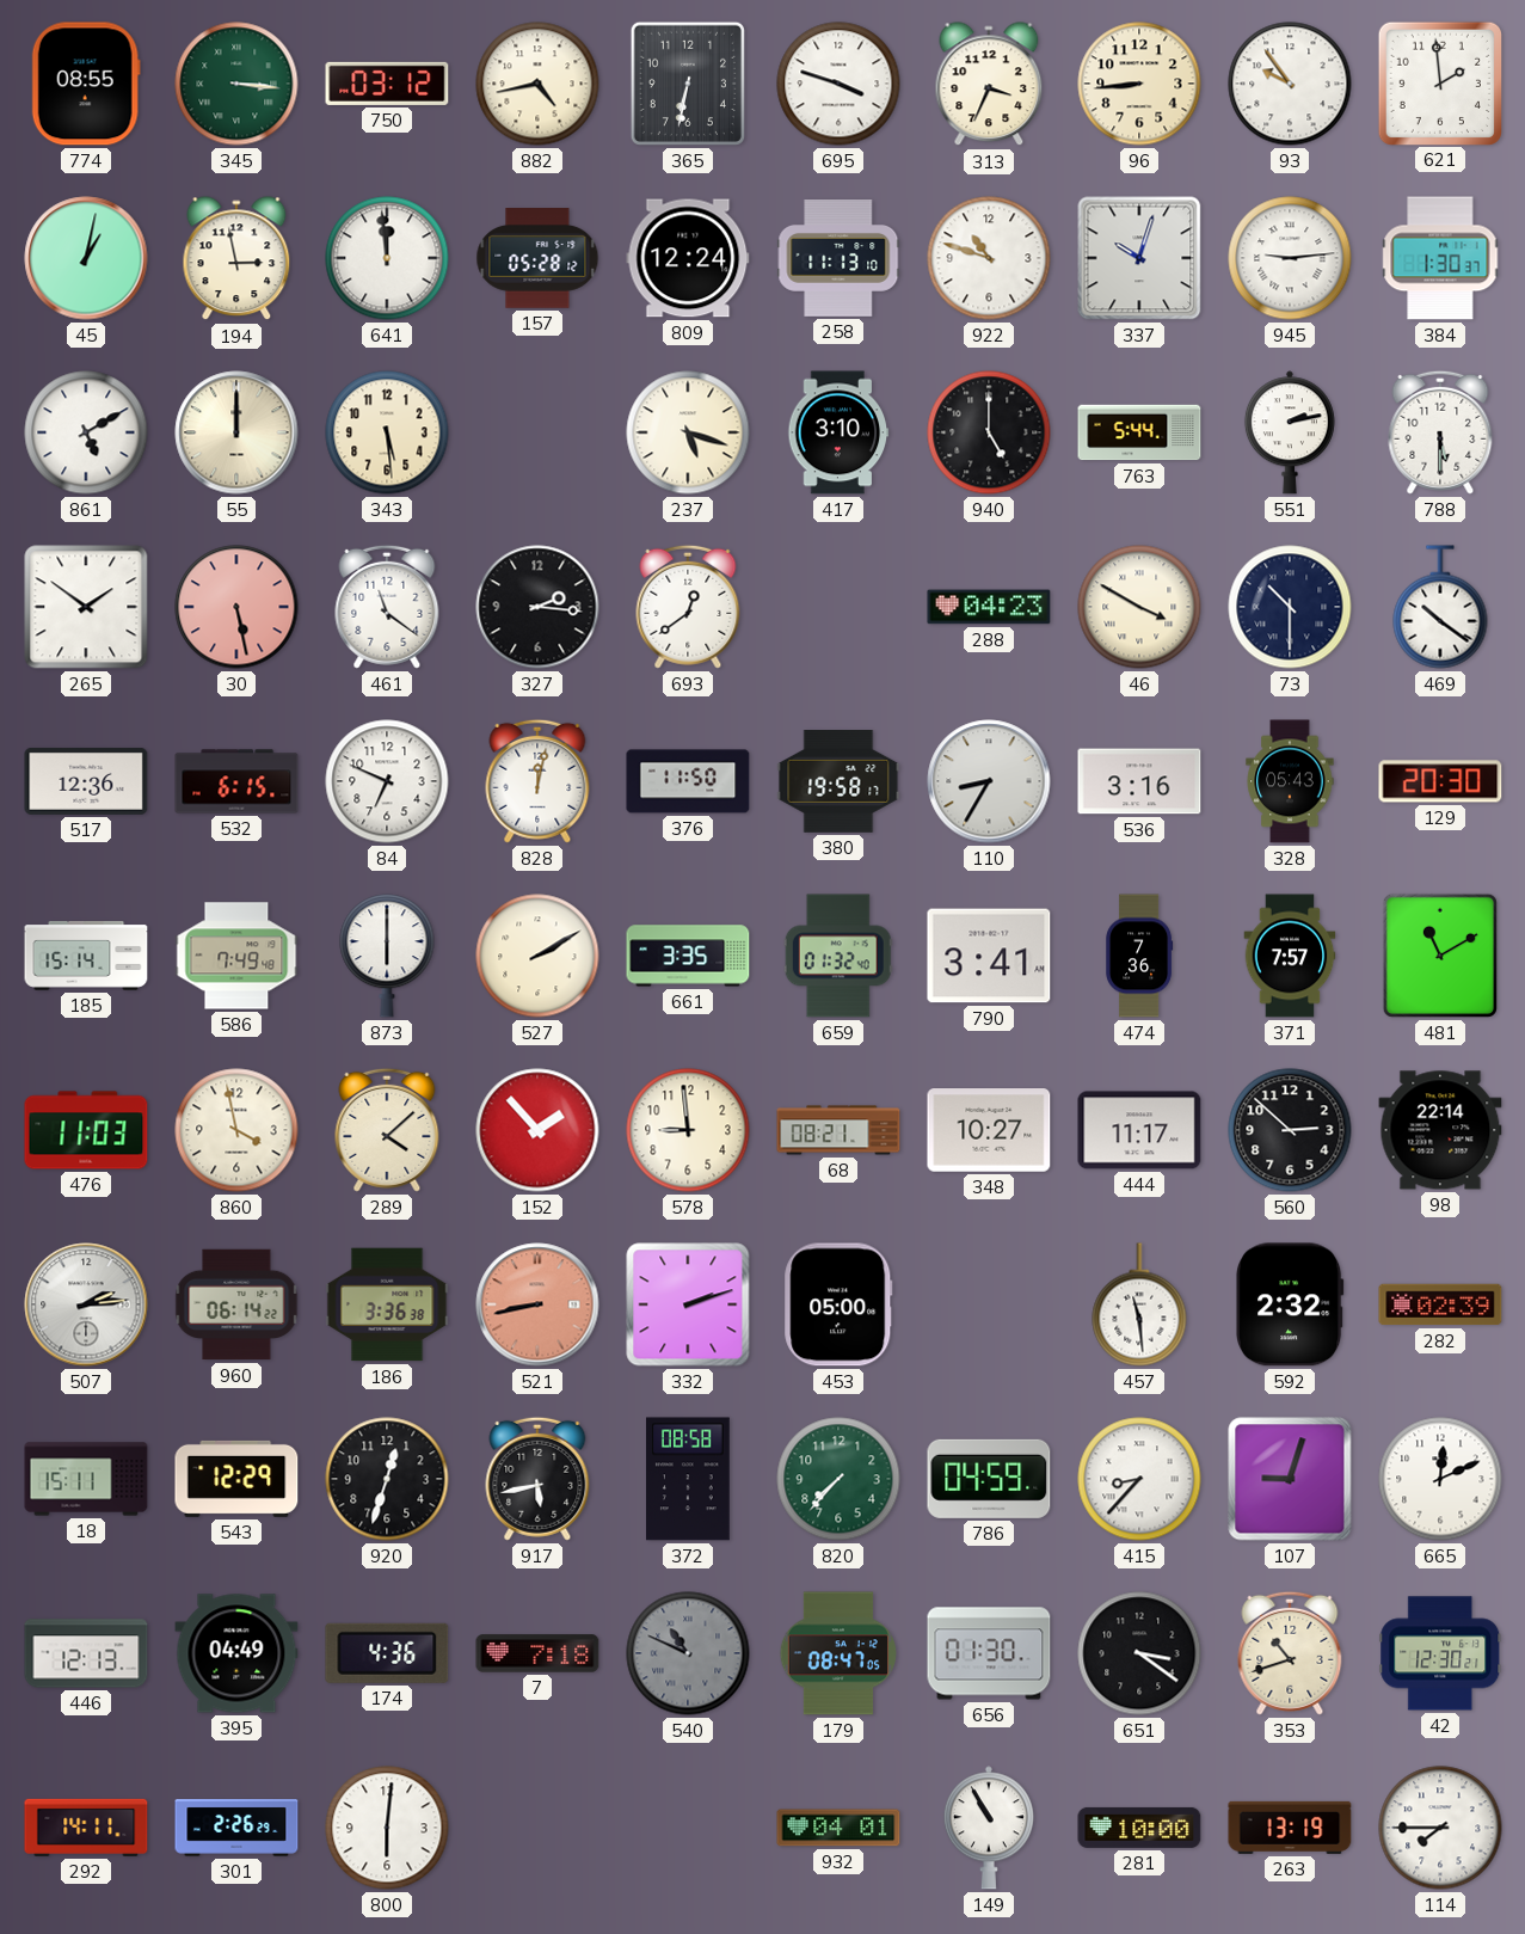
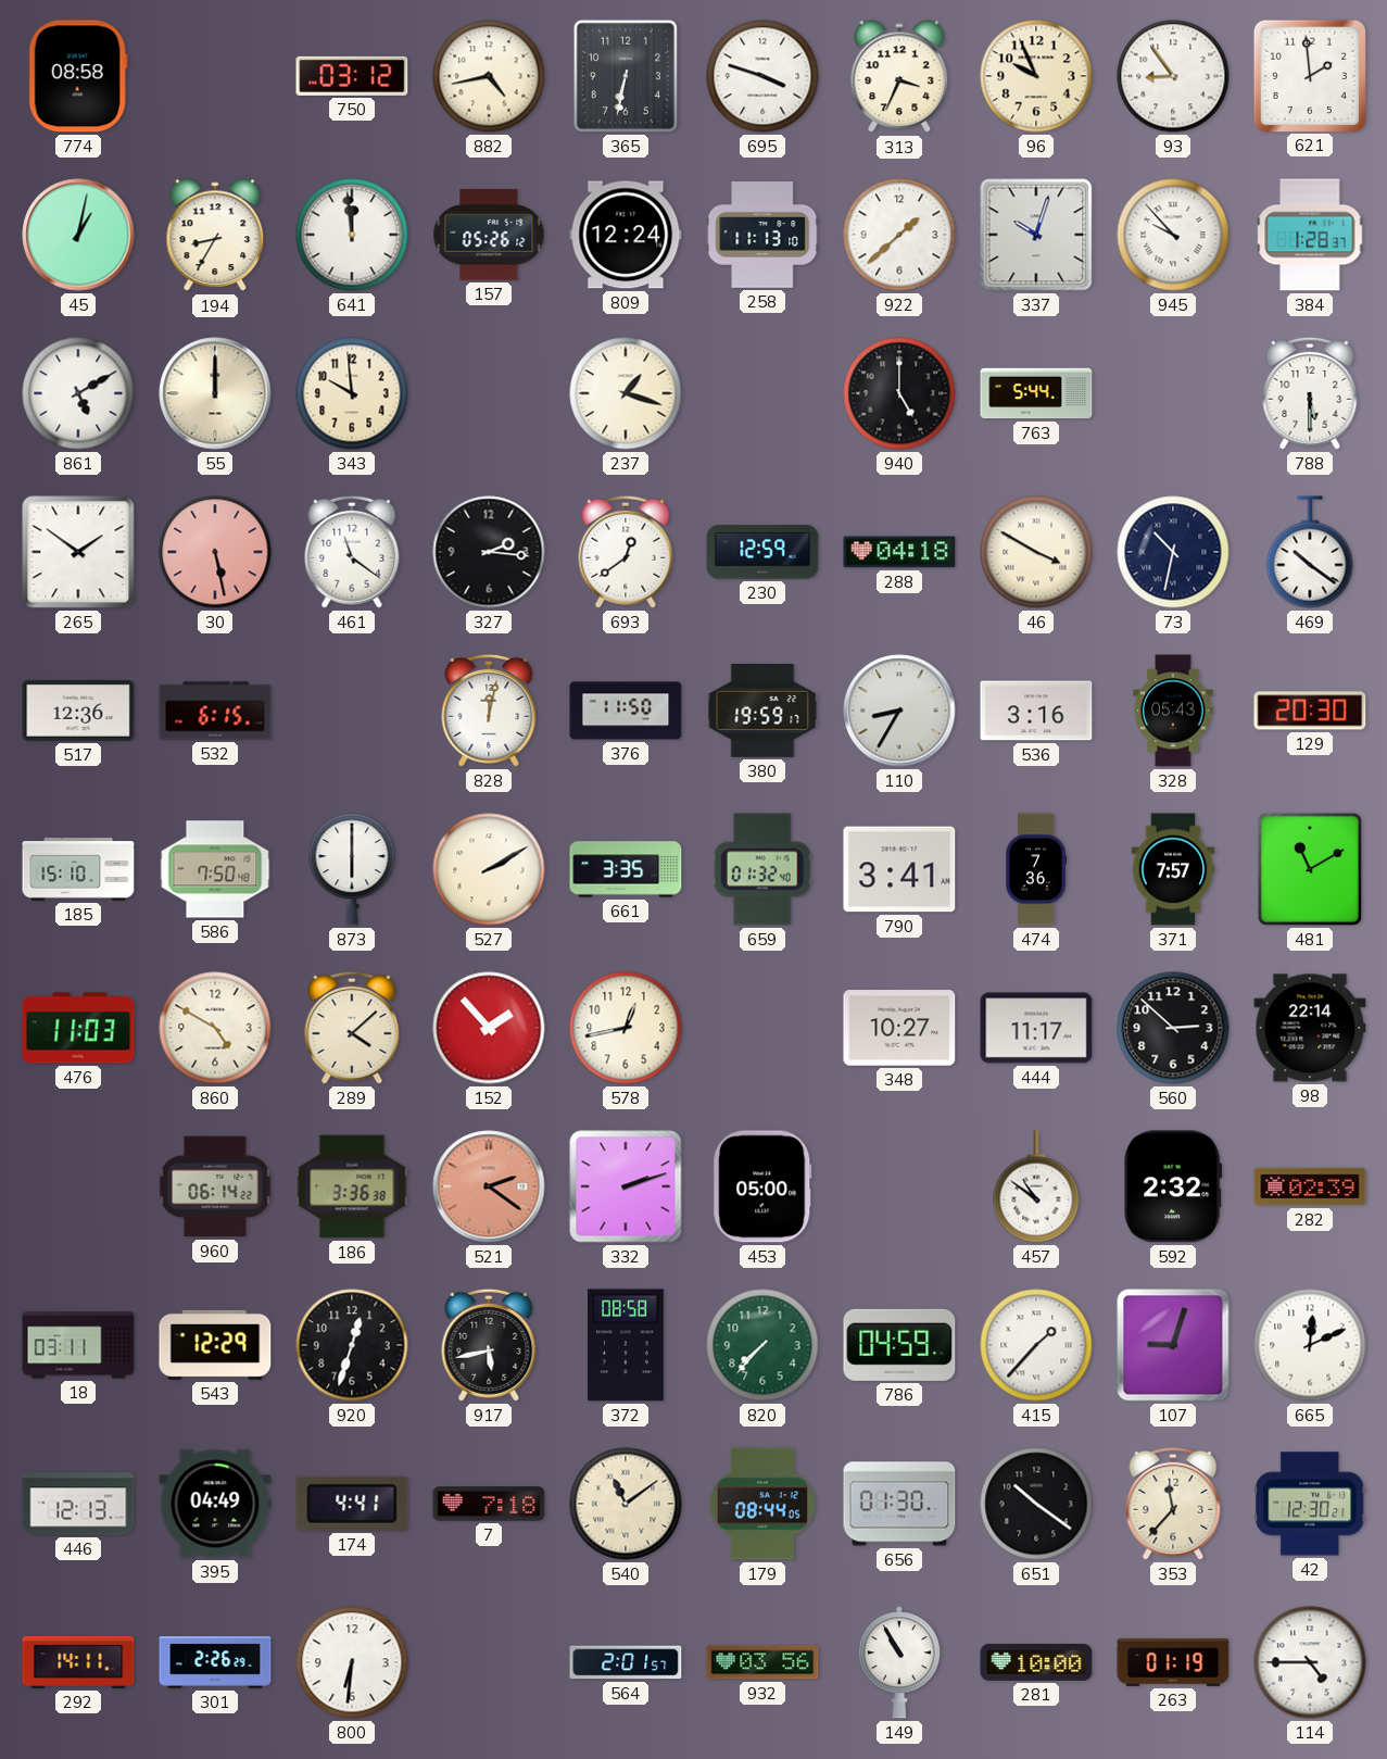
774: 08:55 -> 08:58
345: 3:16 -> none
96: 8:44 -> 9:56
93: 9:54 -> 8:54
194: 2:58 -> 8:35
157: 05:28 -> 05:26
922: 10:48 -> 1:38
945: 9:14 -> 9:53
384: 1:30 -> 1:28
343: 5:29 -> 9:59
237: 5:18 -> 1:18
417: 3:10 -> none
551: 2:13 -> none
230: none -> 12:59
288: 04:23 -> 04:18
73: 10:30 -> 10:32
84: 6:49 -> none
380: 19:58 -> 19:59
185: 15:14 -> 15:10
586: 7:49 -> 7:50
860: 3:58 -> 4:50
578: 8:59 -> 12:43
68: 08:21 -> none
507: 2:14 -> none
521: 8:43 -> 2:21
457: 11:29 -> 10:51
18: 15:11 -> 03:11
415: 8:37 -> 1:37
174: 4:36 -> 4:41
540: 10:49 -> 11:09
540 dial: grey -> cream
179: 08:47 -> 08:44
651: 3:21 -> 10:21
353: 10:42 -> 11:37
800: 6:01 -> 6:31
564: none -> 2:01
932: 04:01 -> 03:56
263: 13:19 -> 01:19
114: 7:45 -> 4:45
